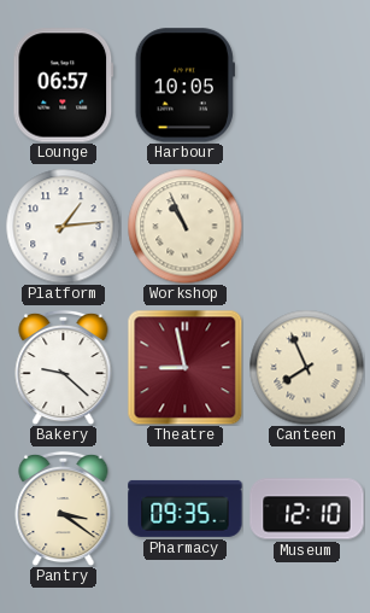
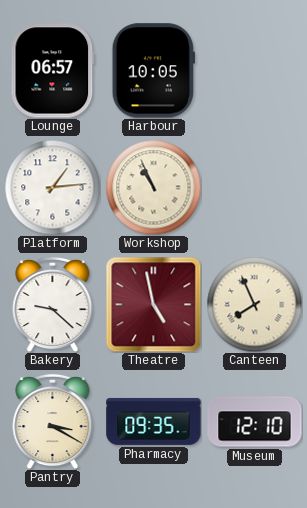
Theatre: 8:58 -> 4:58
Pantry: 3:21 -> 3:20
